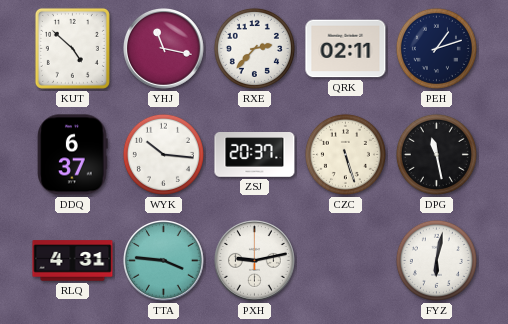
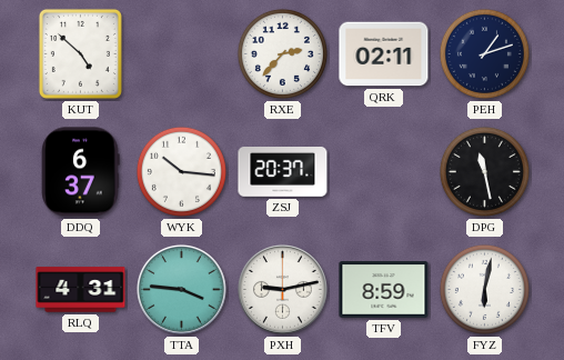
YHJ: 11:17 -> none
CZC: 5:27 -> none
TFV: none -> 8:59
